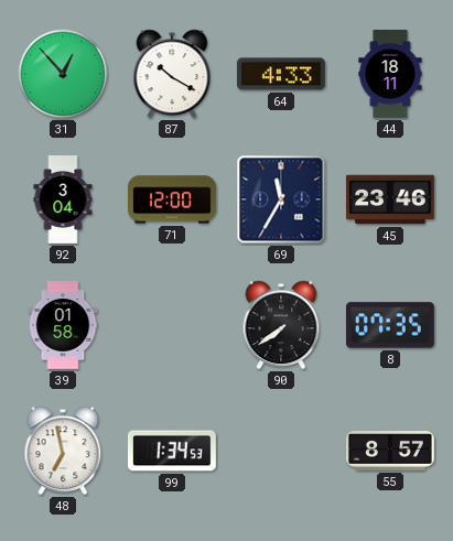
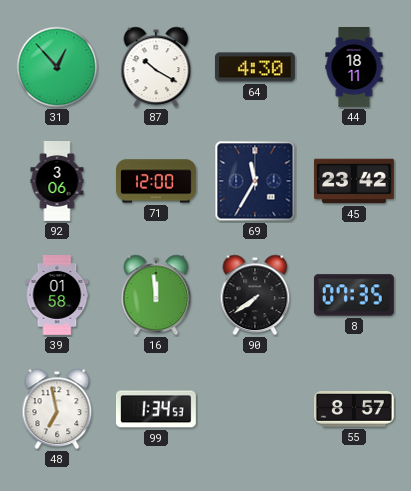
64: 4:33 -> 4:30
92: 3:04 -> 3:06
45: 23:46 -> 23:42
16: none -> 11:59
